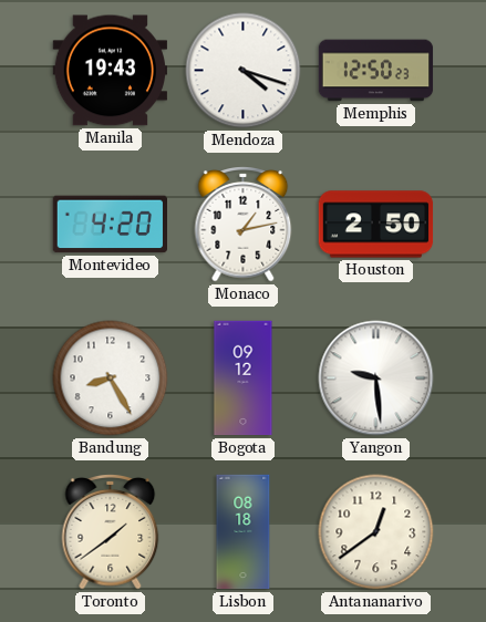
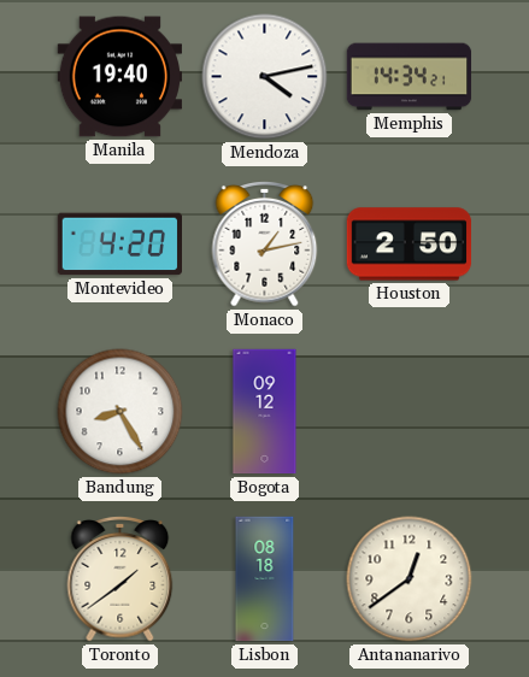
Manila: 19:43 -> 19:40
Mendoza: 4:18 -> 4:13
Memphis: 12:50 -> 14:34
Yangon: 9:29 -> none
